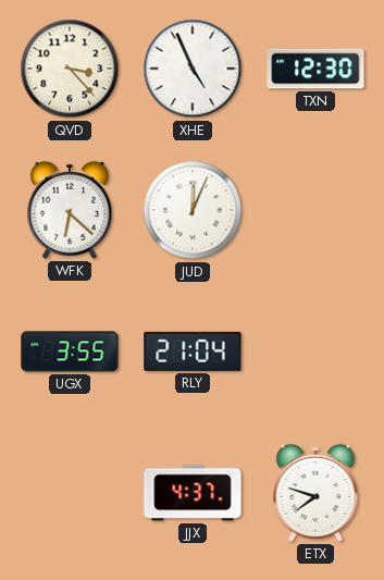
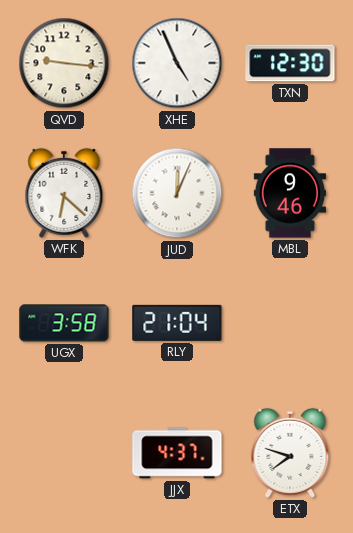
QVD: 3:23 -> 9:16
MBL: none -> 9:46
UGX: 3:55 -> 3:58
